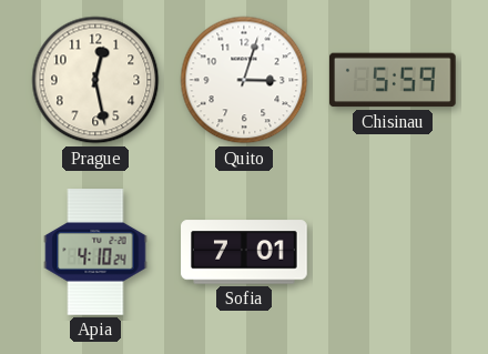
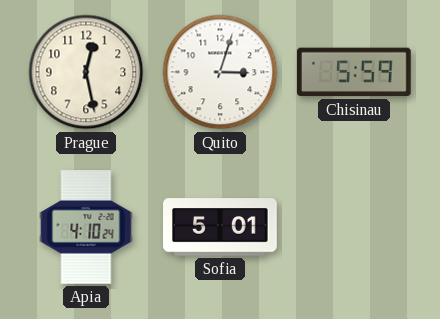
Sofia: 7:01 -> 5:01
